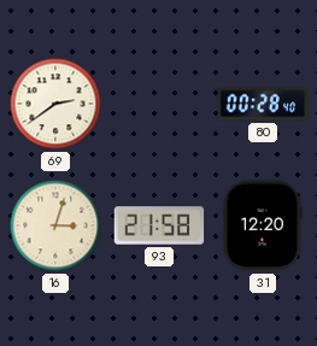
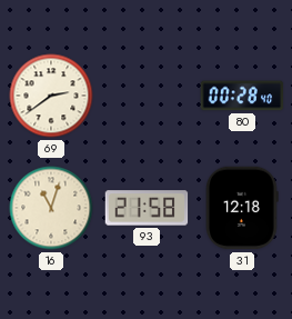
16: 3:03 -> 11:03
31: 12:20 -> 12:18
